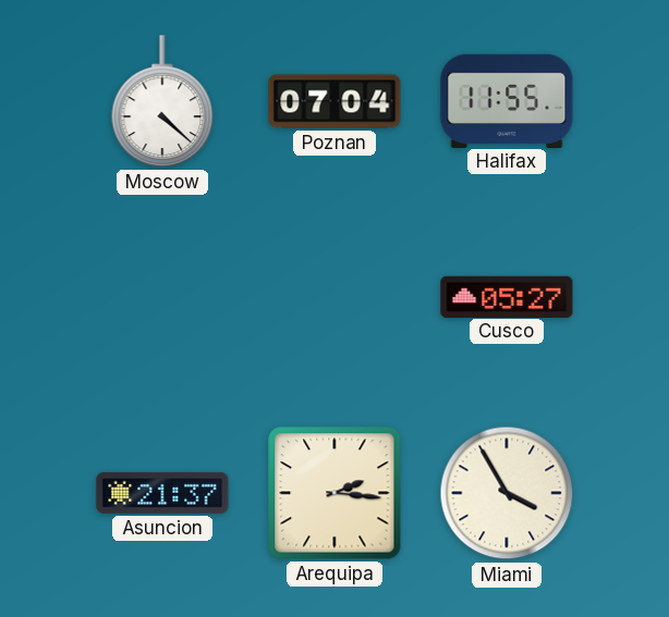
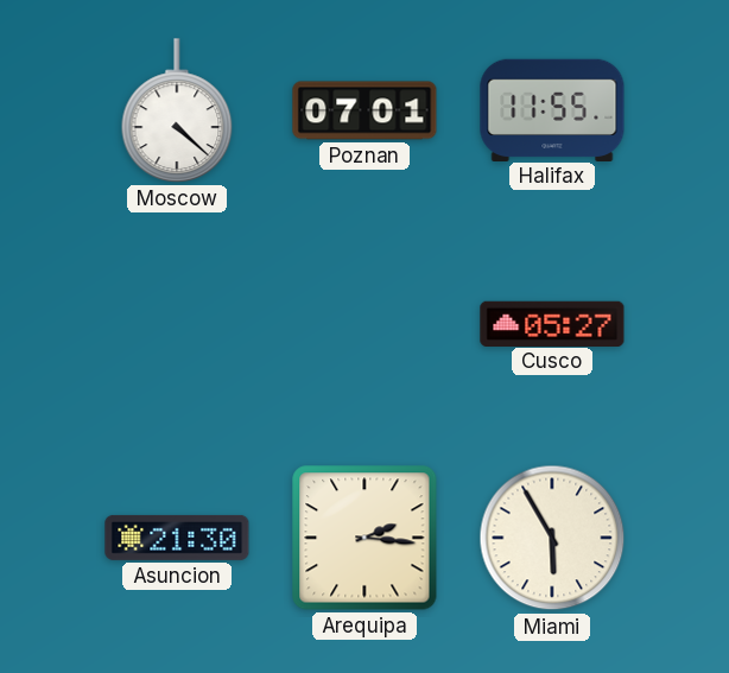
Poznan: 07:04 -> 07:01
Asuncion: 21:37 -> 21:30
Miami: 3:55 -> 5:55
